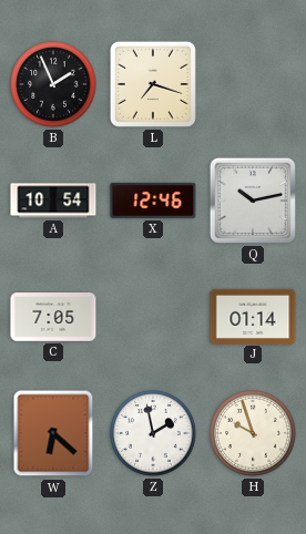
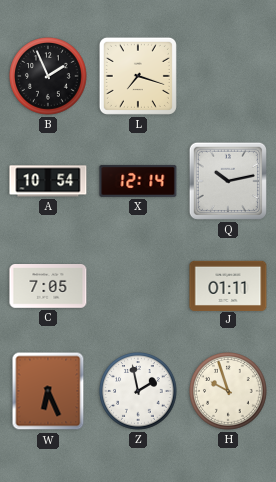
X: 12:46 -> 12:14
J: 01:14 -> 01:11
W: 6:22 -> 6:26
